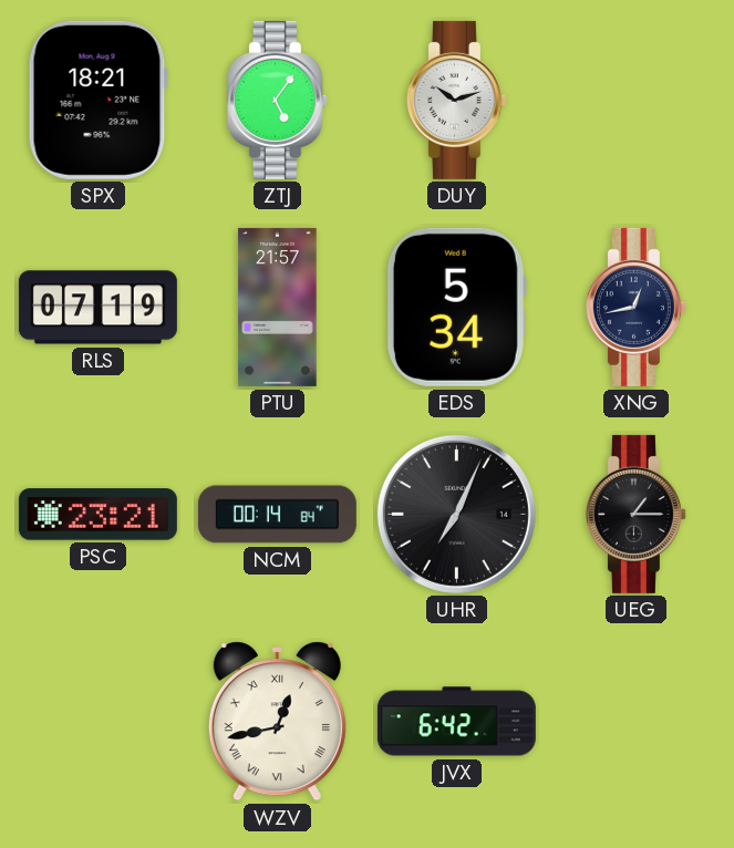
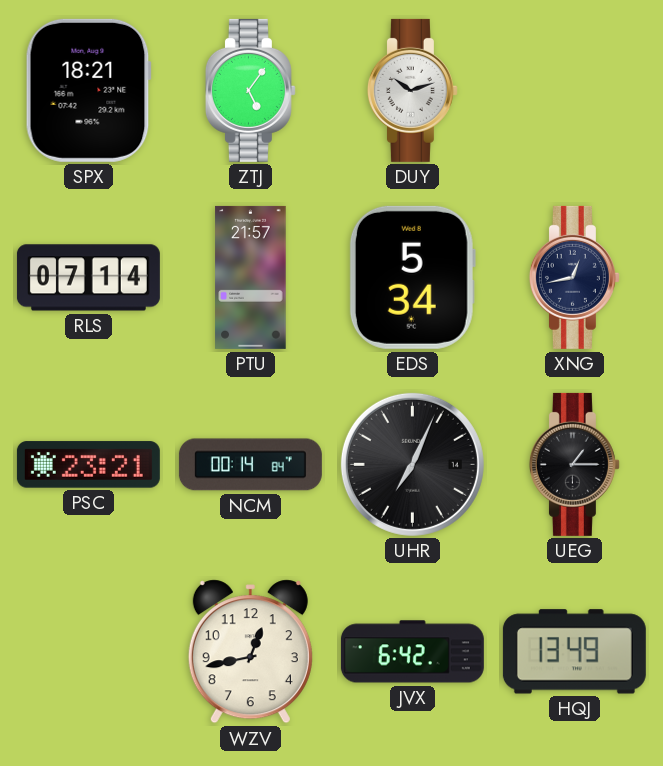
RLS: 07:19 -> 07:14
WZV numerals: Roman -> Arabic
HQJ: none -> 13:49
